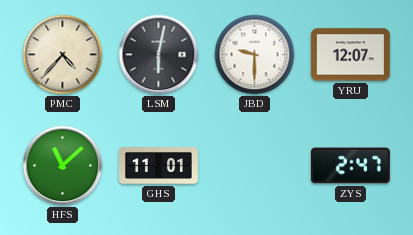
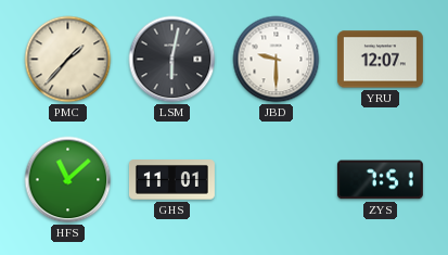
PMC: 4:37 -> 1:37
ZYS: 2:47 -> 7:51
